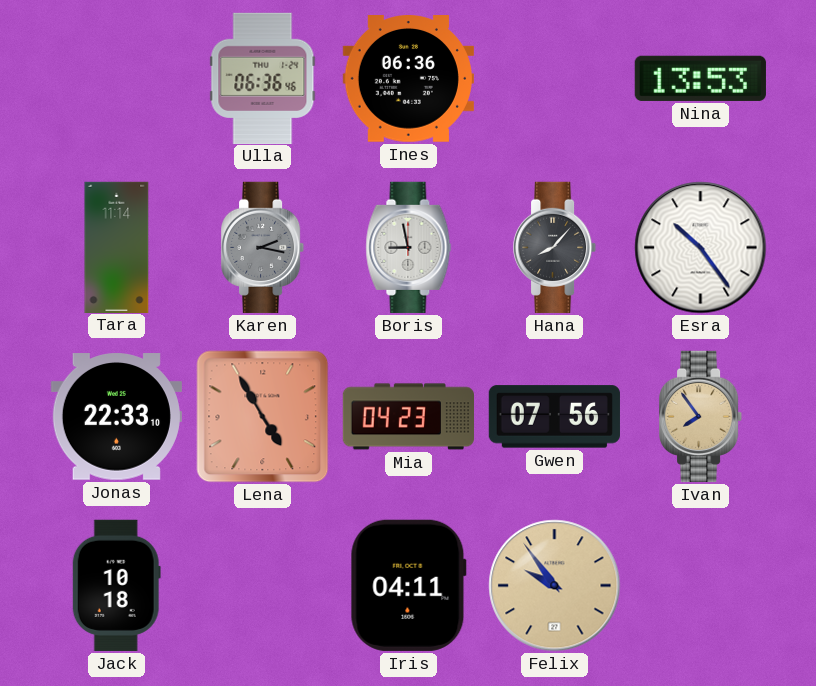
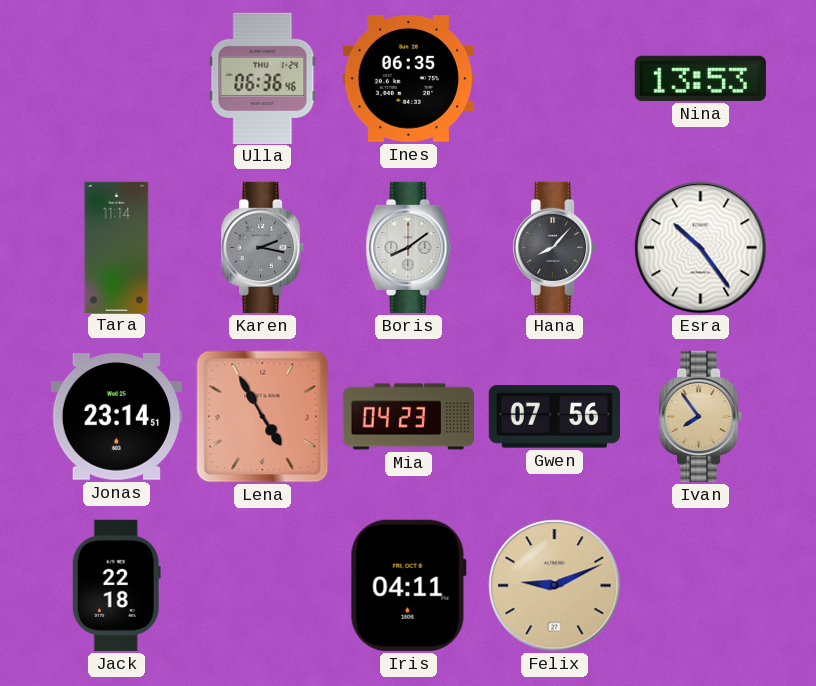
Ines: 06:36 -> 06:35
Boris: 8:58 -> 8:09
Jonas: 22:33 -> 23:14
Jack: 10:18 -> 22:18
Felix: 9:54 -> 9:11
